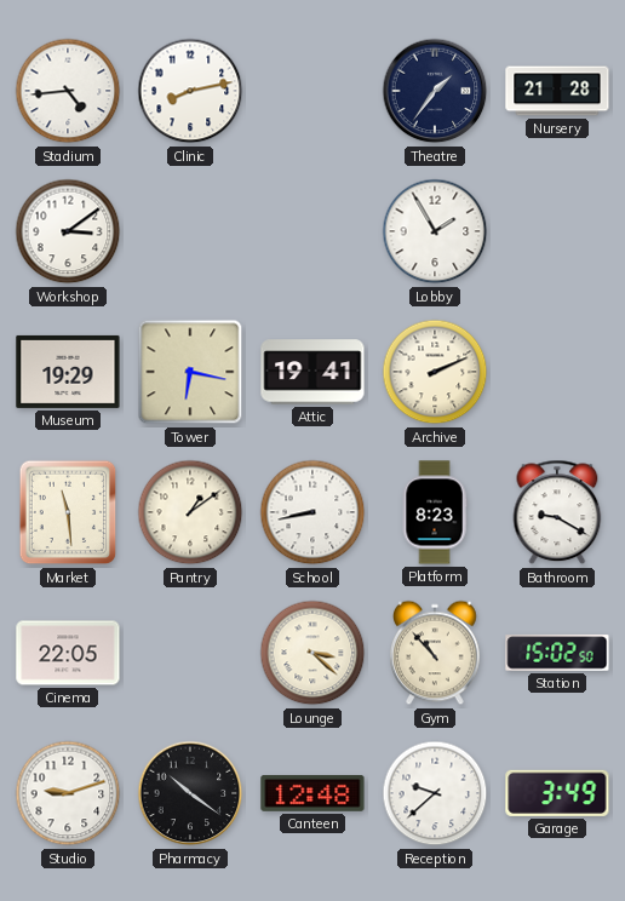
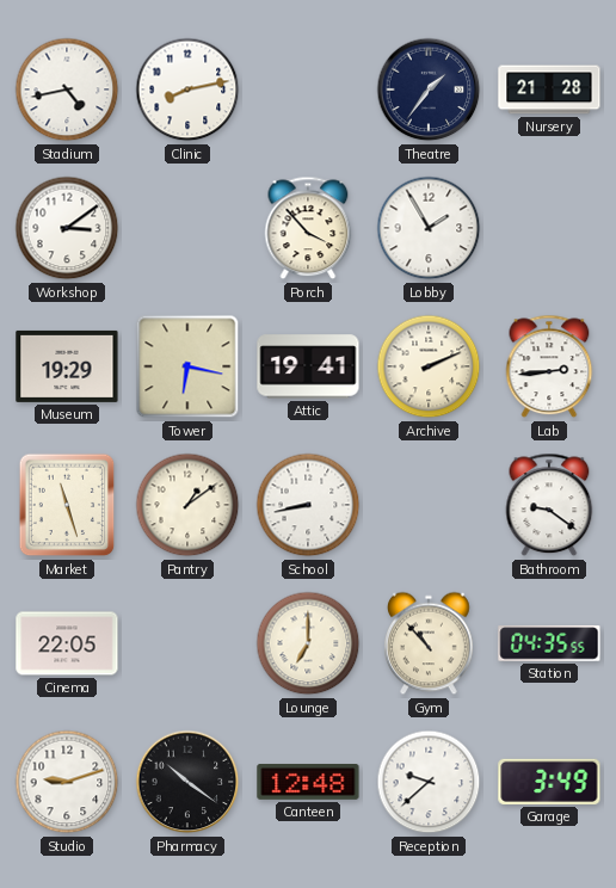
Stadium: 4:44 -> 4:43
Porch: none -> 3:53
Lab: none -> 2:44
Market: 11:29 -> 11:27
Platform: 8:23 -> none
Bathroom: 9:20 -> 9:21
Lounge: 3:22 -> 7:00
Station: 15:02 -> 04:35
